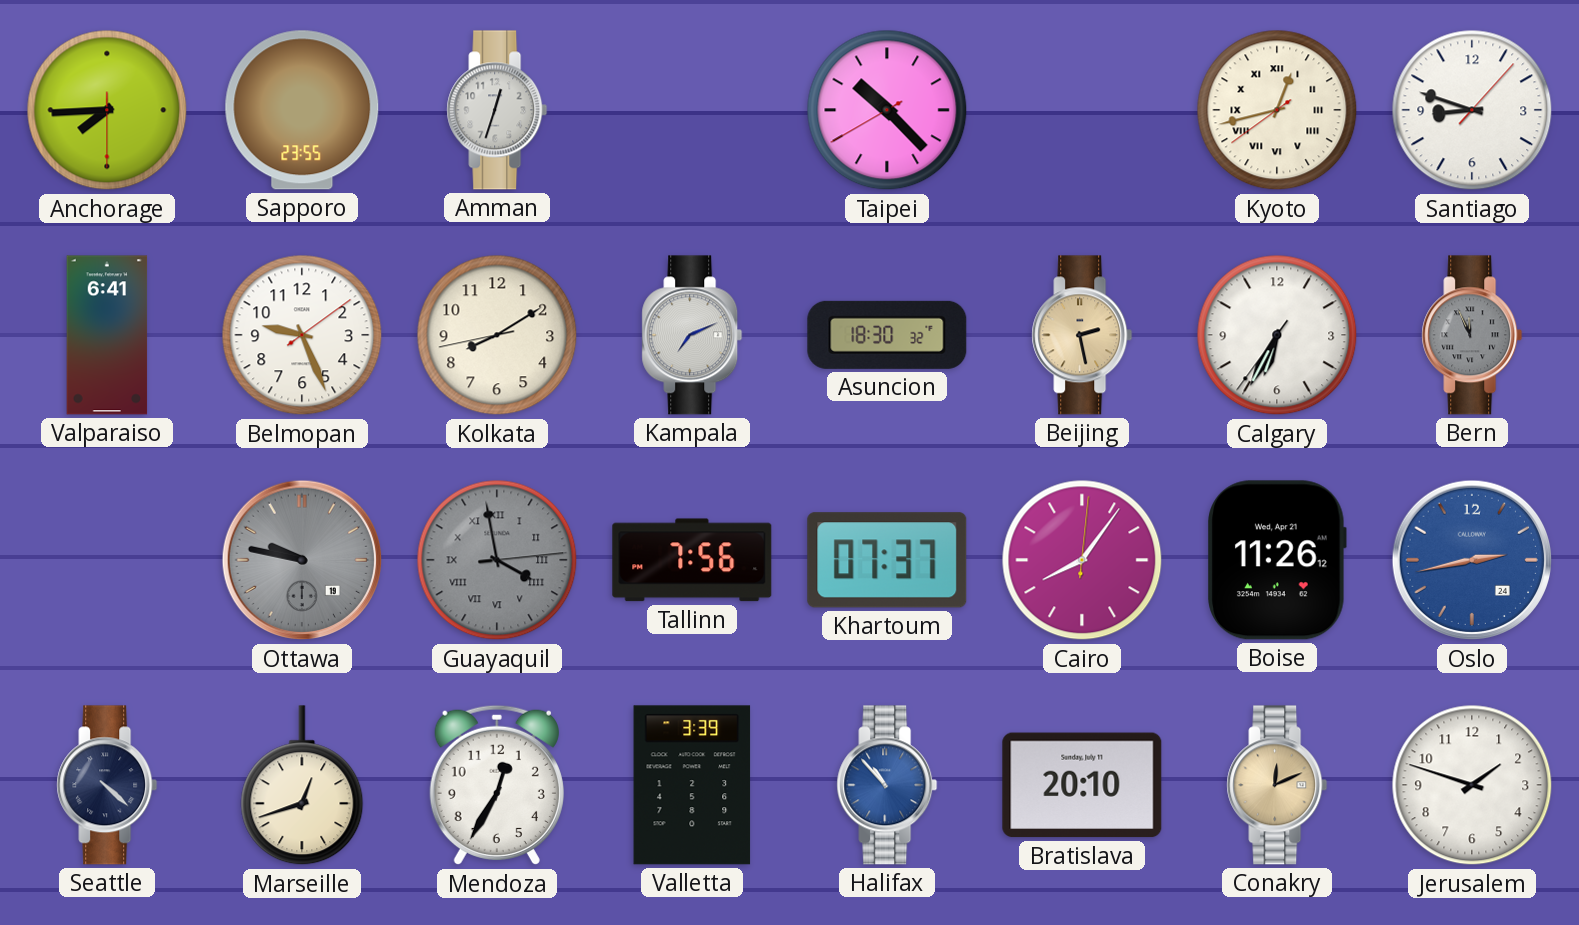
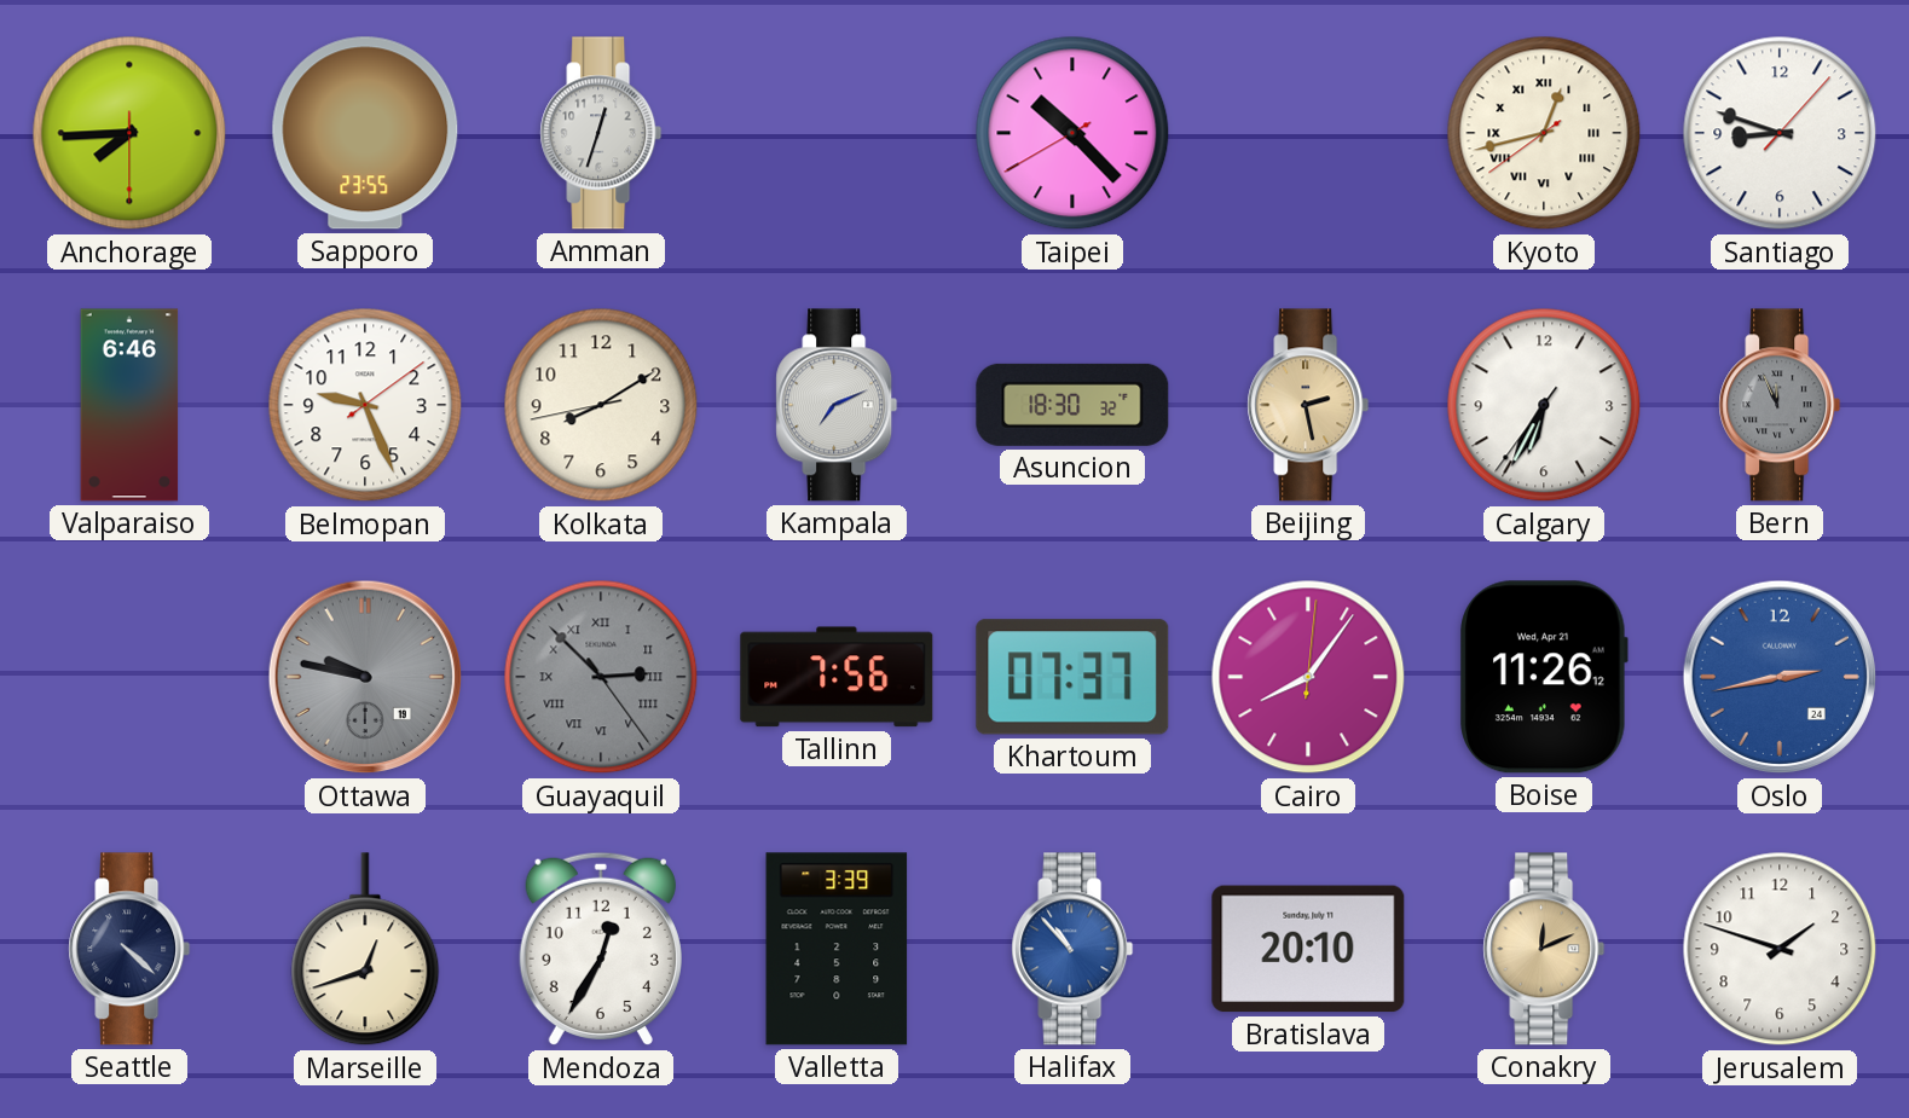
Valparaiso: 6:41 -> 6:46
Guayaquil: 3:58 -> 2:52
